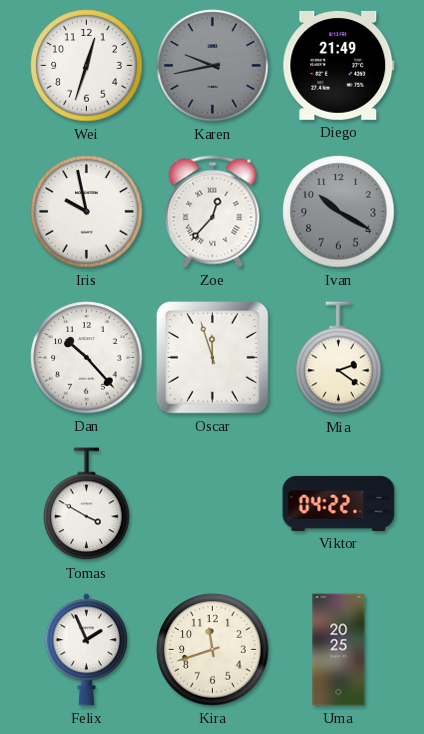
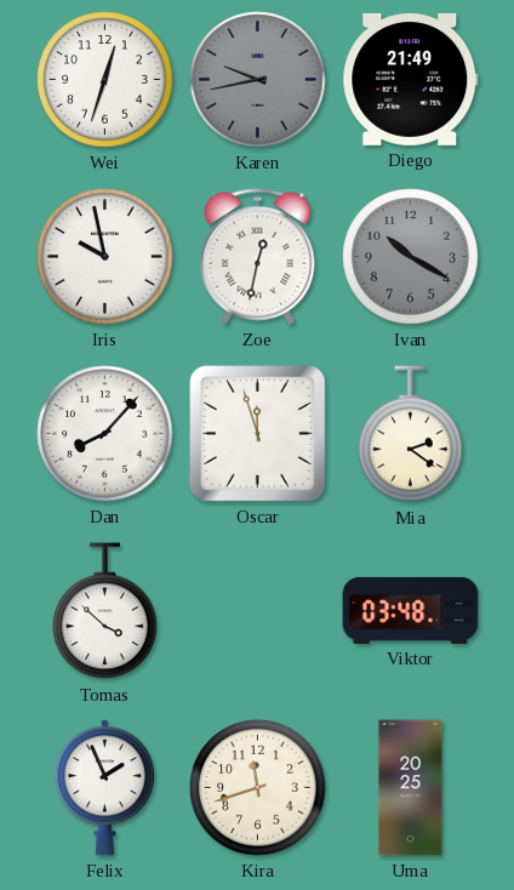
Zoe: 12:37 -> 12:32
Dan: 10:23 -> 8:07
Tomas: 3:50 -> 3:52
Viktor: 04:22 -> 03:48
